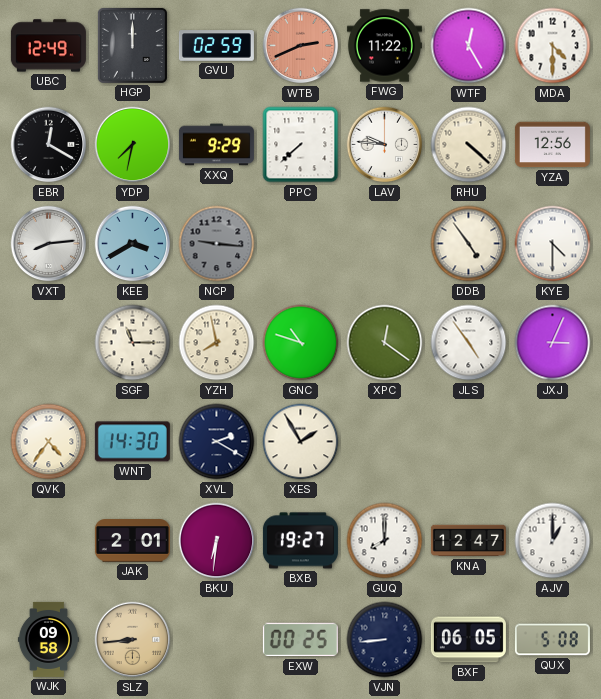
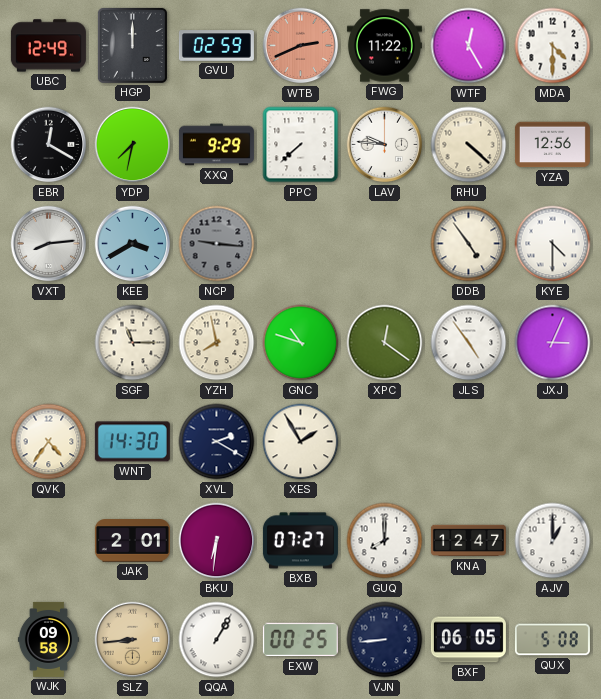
BXB: 19:27 -> 07:27
QQA: none -> 1:05
